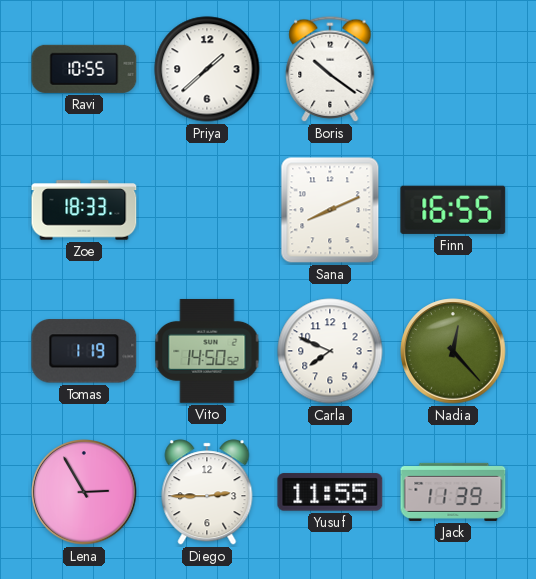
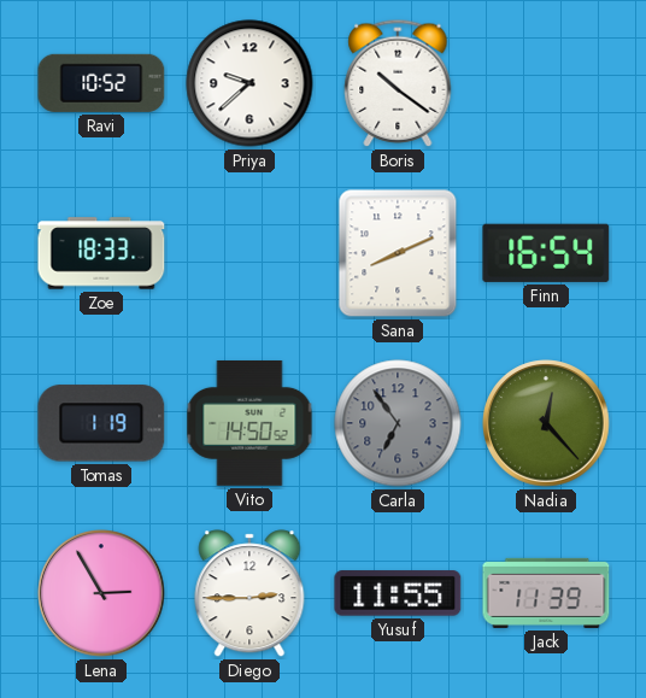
Ravi: 10:55 -> 10:52
Priya: 1:38 -> 9:38
Finn: 16:55 -> 16:54
Carla: 7:49 -> 6:54
Carla dial: white -> grey
